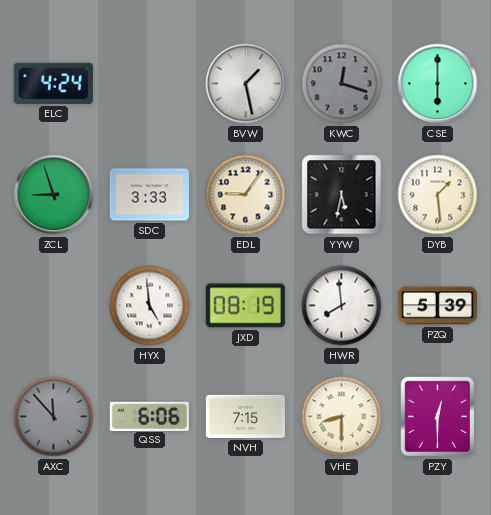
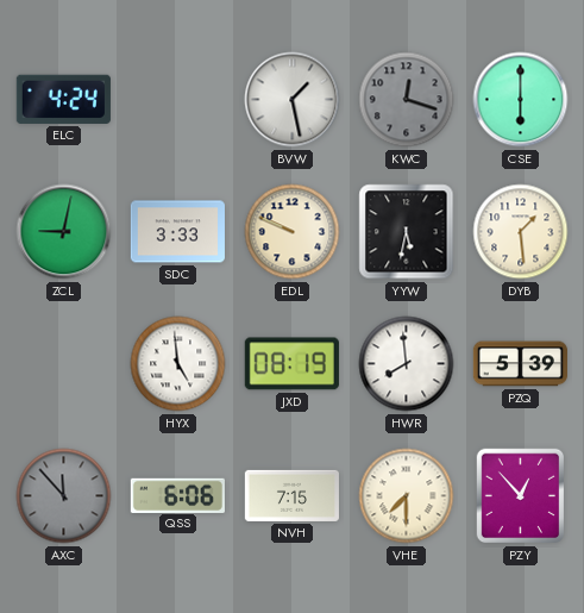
ZCL: 8:57 -> 9:02
EDL: 9:06 -> 9:49
VHE: 8:30 -> 7:30
PZY: 12:30 -> 12:53
